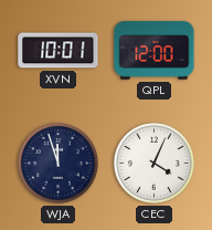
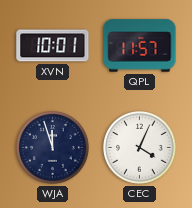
QPL: 12:00 -> 11:57
